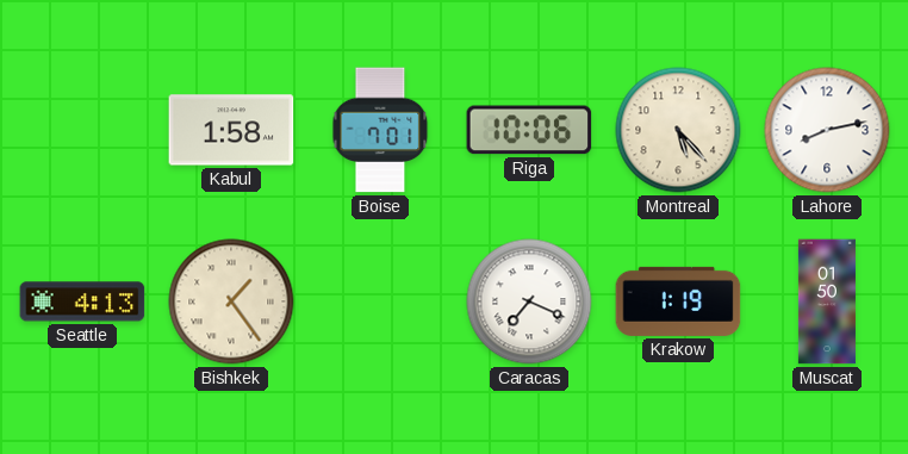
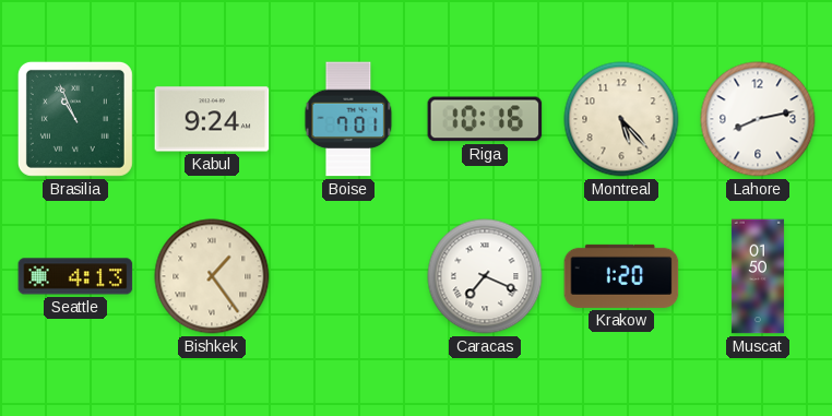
Brasilia: none -> 10:56
Kabul: 1:58 -> 9:24
Riga: 10:06 -> 10:16
Krakow: 1:19 -> 1:20
